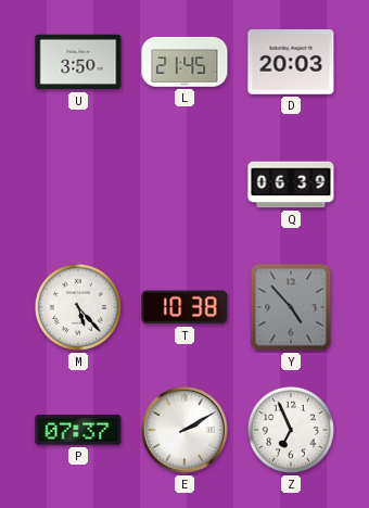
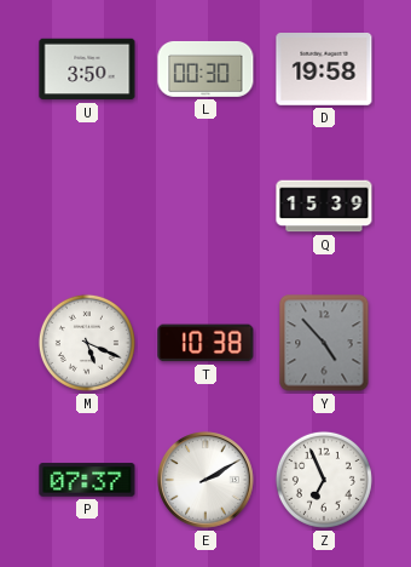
L: 21:45 -> 00:30
D: 20:03 -> 19:58
Q: 06:39 -> 15:39
M: 5:23 -> 5:19
